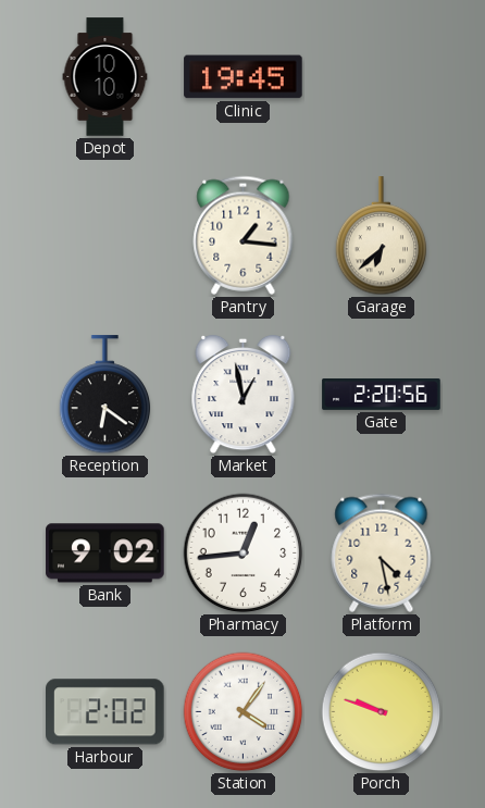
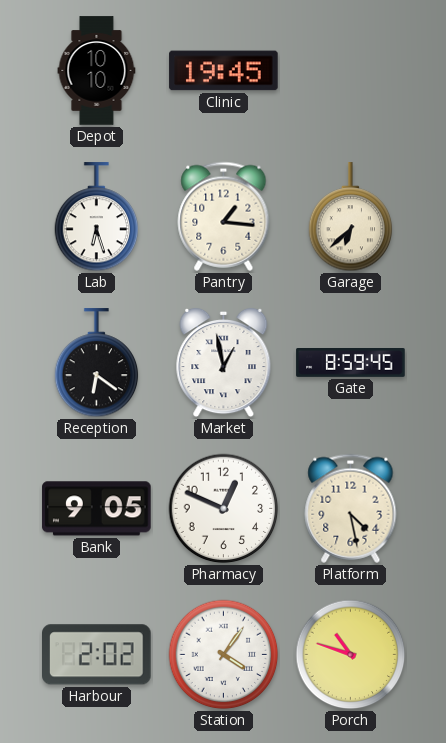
Lab: none -> 6:27
Gate: 2:20 -> 8:59
Bank: 9:02 -> 9:05
Pharmacy: 12:44 -> 12:49
Porch: 9:48 -> 10:48
